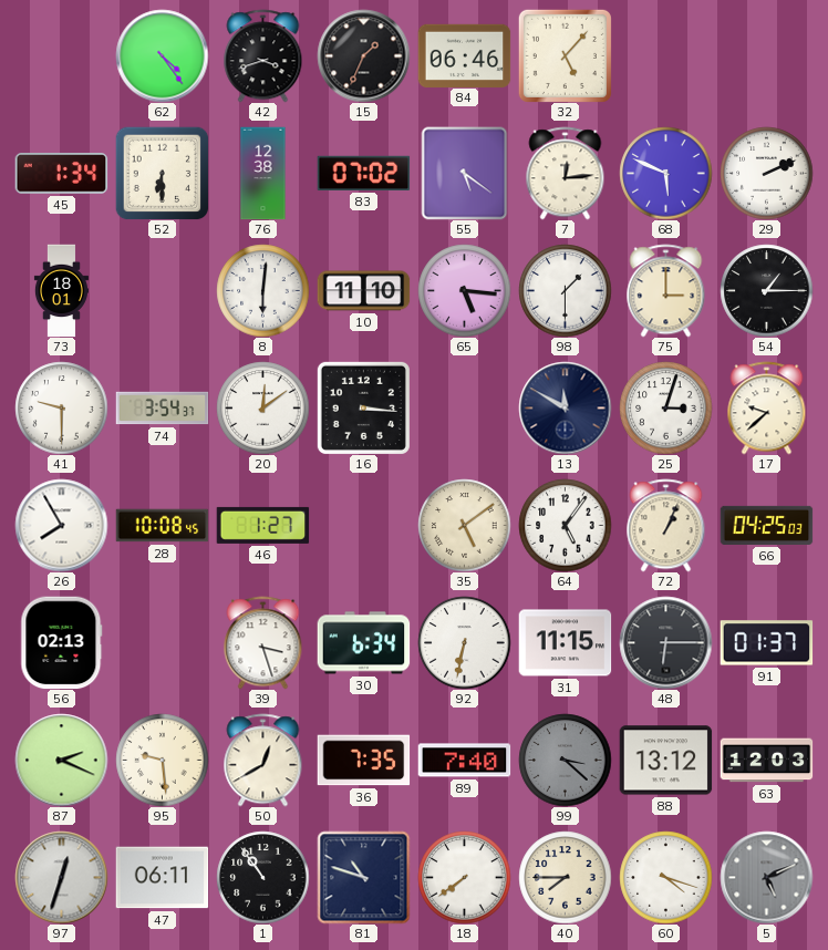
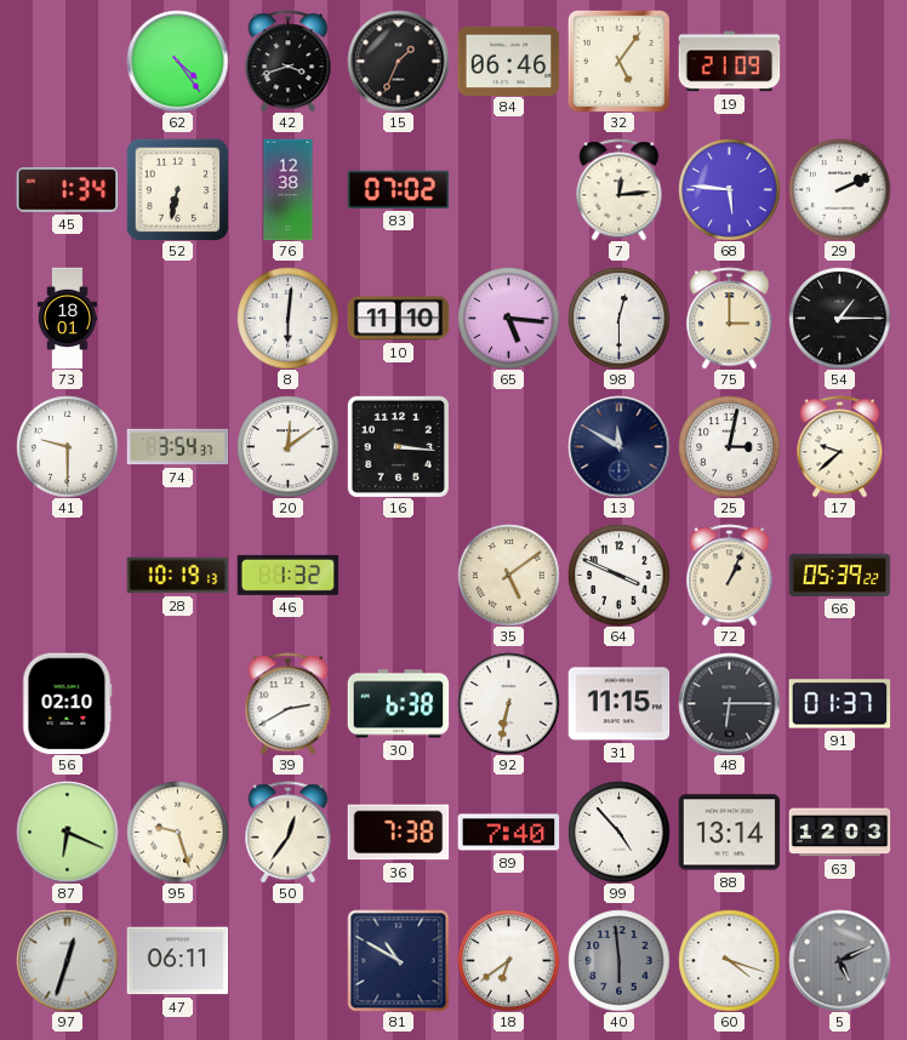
32: 5:07 -> 5:06
19: none -> 21:09
52: 6:30 -> 6:32
55: 5:21 -> none
68: 5:49 -> 5:46
98: 1:30 -> 12:30
25: 3:03 -> 3:02
26: 7:55 -> none
28: 10:08 -> 10:19
46: 1:27 -> 1:32
64: 5:06 -> 3:49
66: 04:25 -> 05:39
56: 02:13 -> 02:10
39: 3:27 -> 2:40
30: 6:34 -> 6:38
87: 2:19 -> 6:19
95: 9:29 -> 9:27
50: 12:40 -> 12:36
36: 7:35 -> 7:38
99: 3:22 -> 4:53
99 dial: grey -> white
88: 13:12 -> 13:14
1: 10:54 -> none
81: 10:48 -> 10:50
18: 7:39 -> 6:39
40: 7:45 -> 5:59
40 dial: cream -> grey
